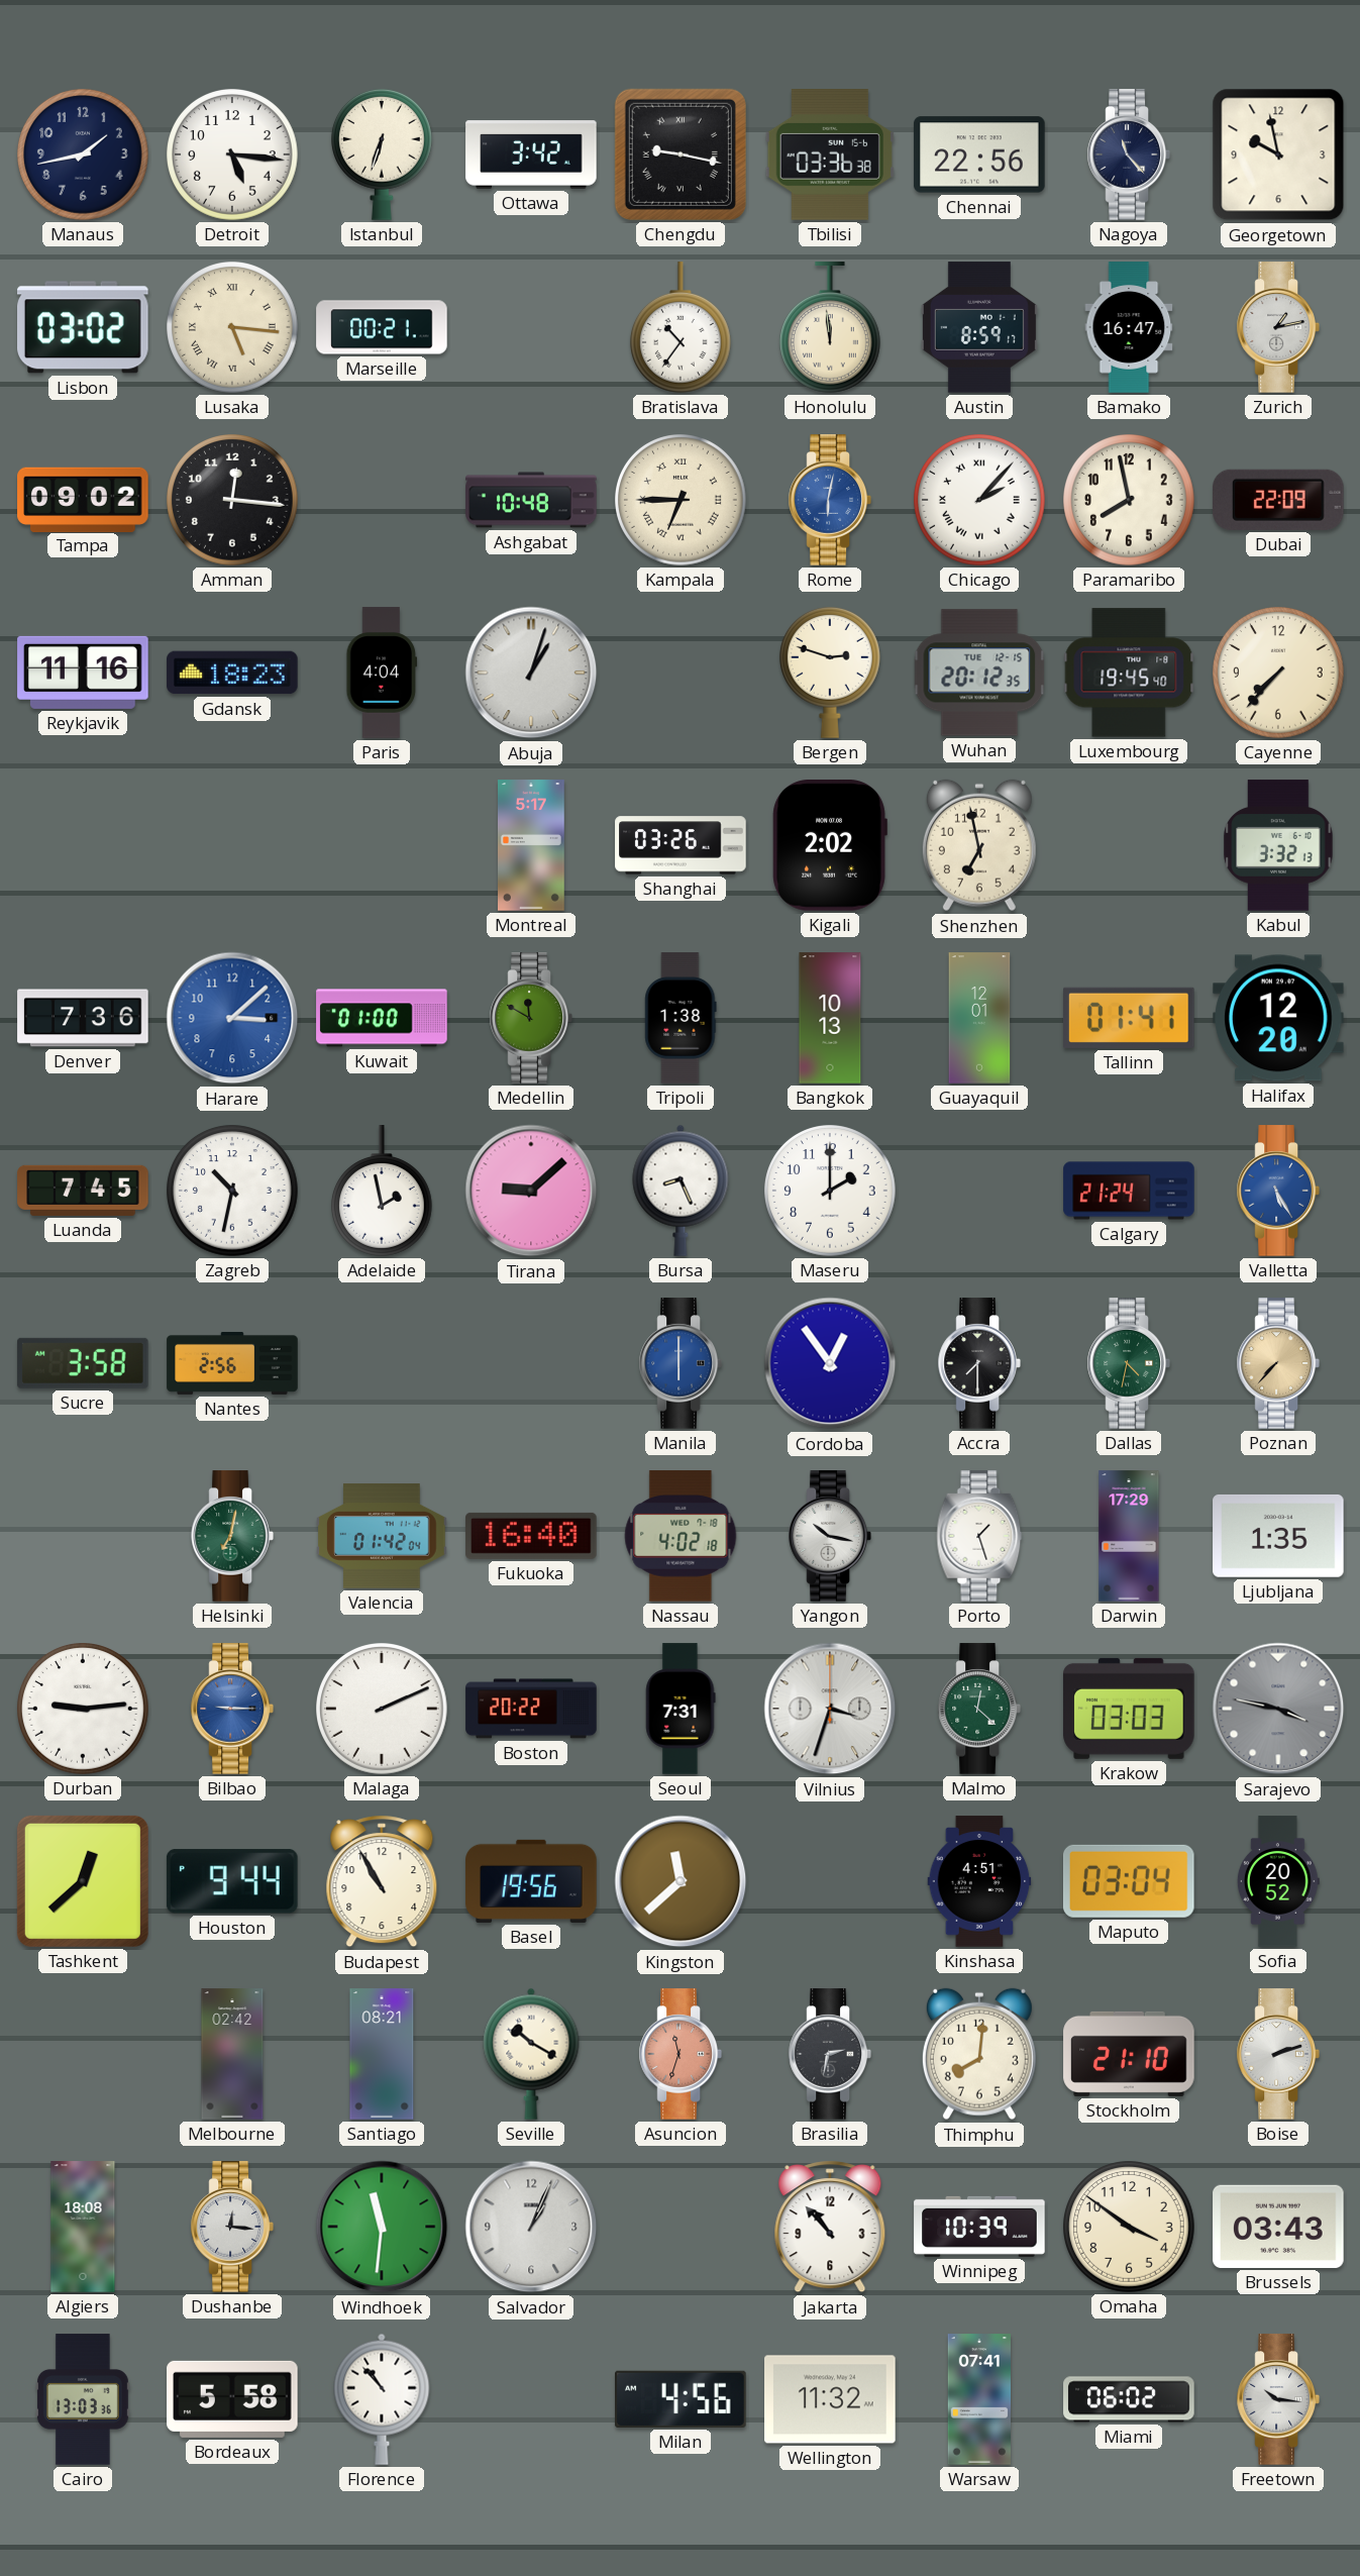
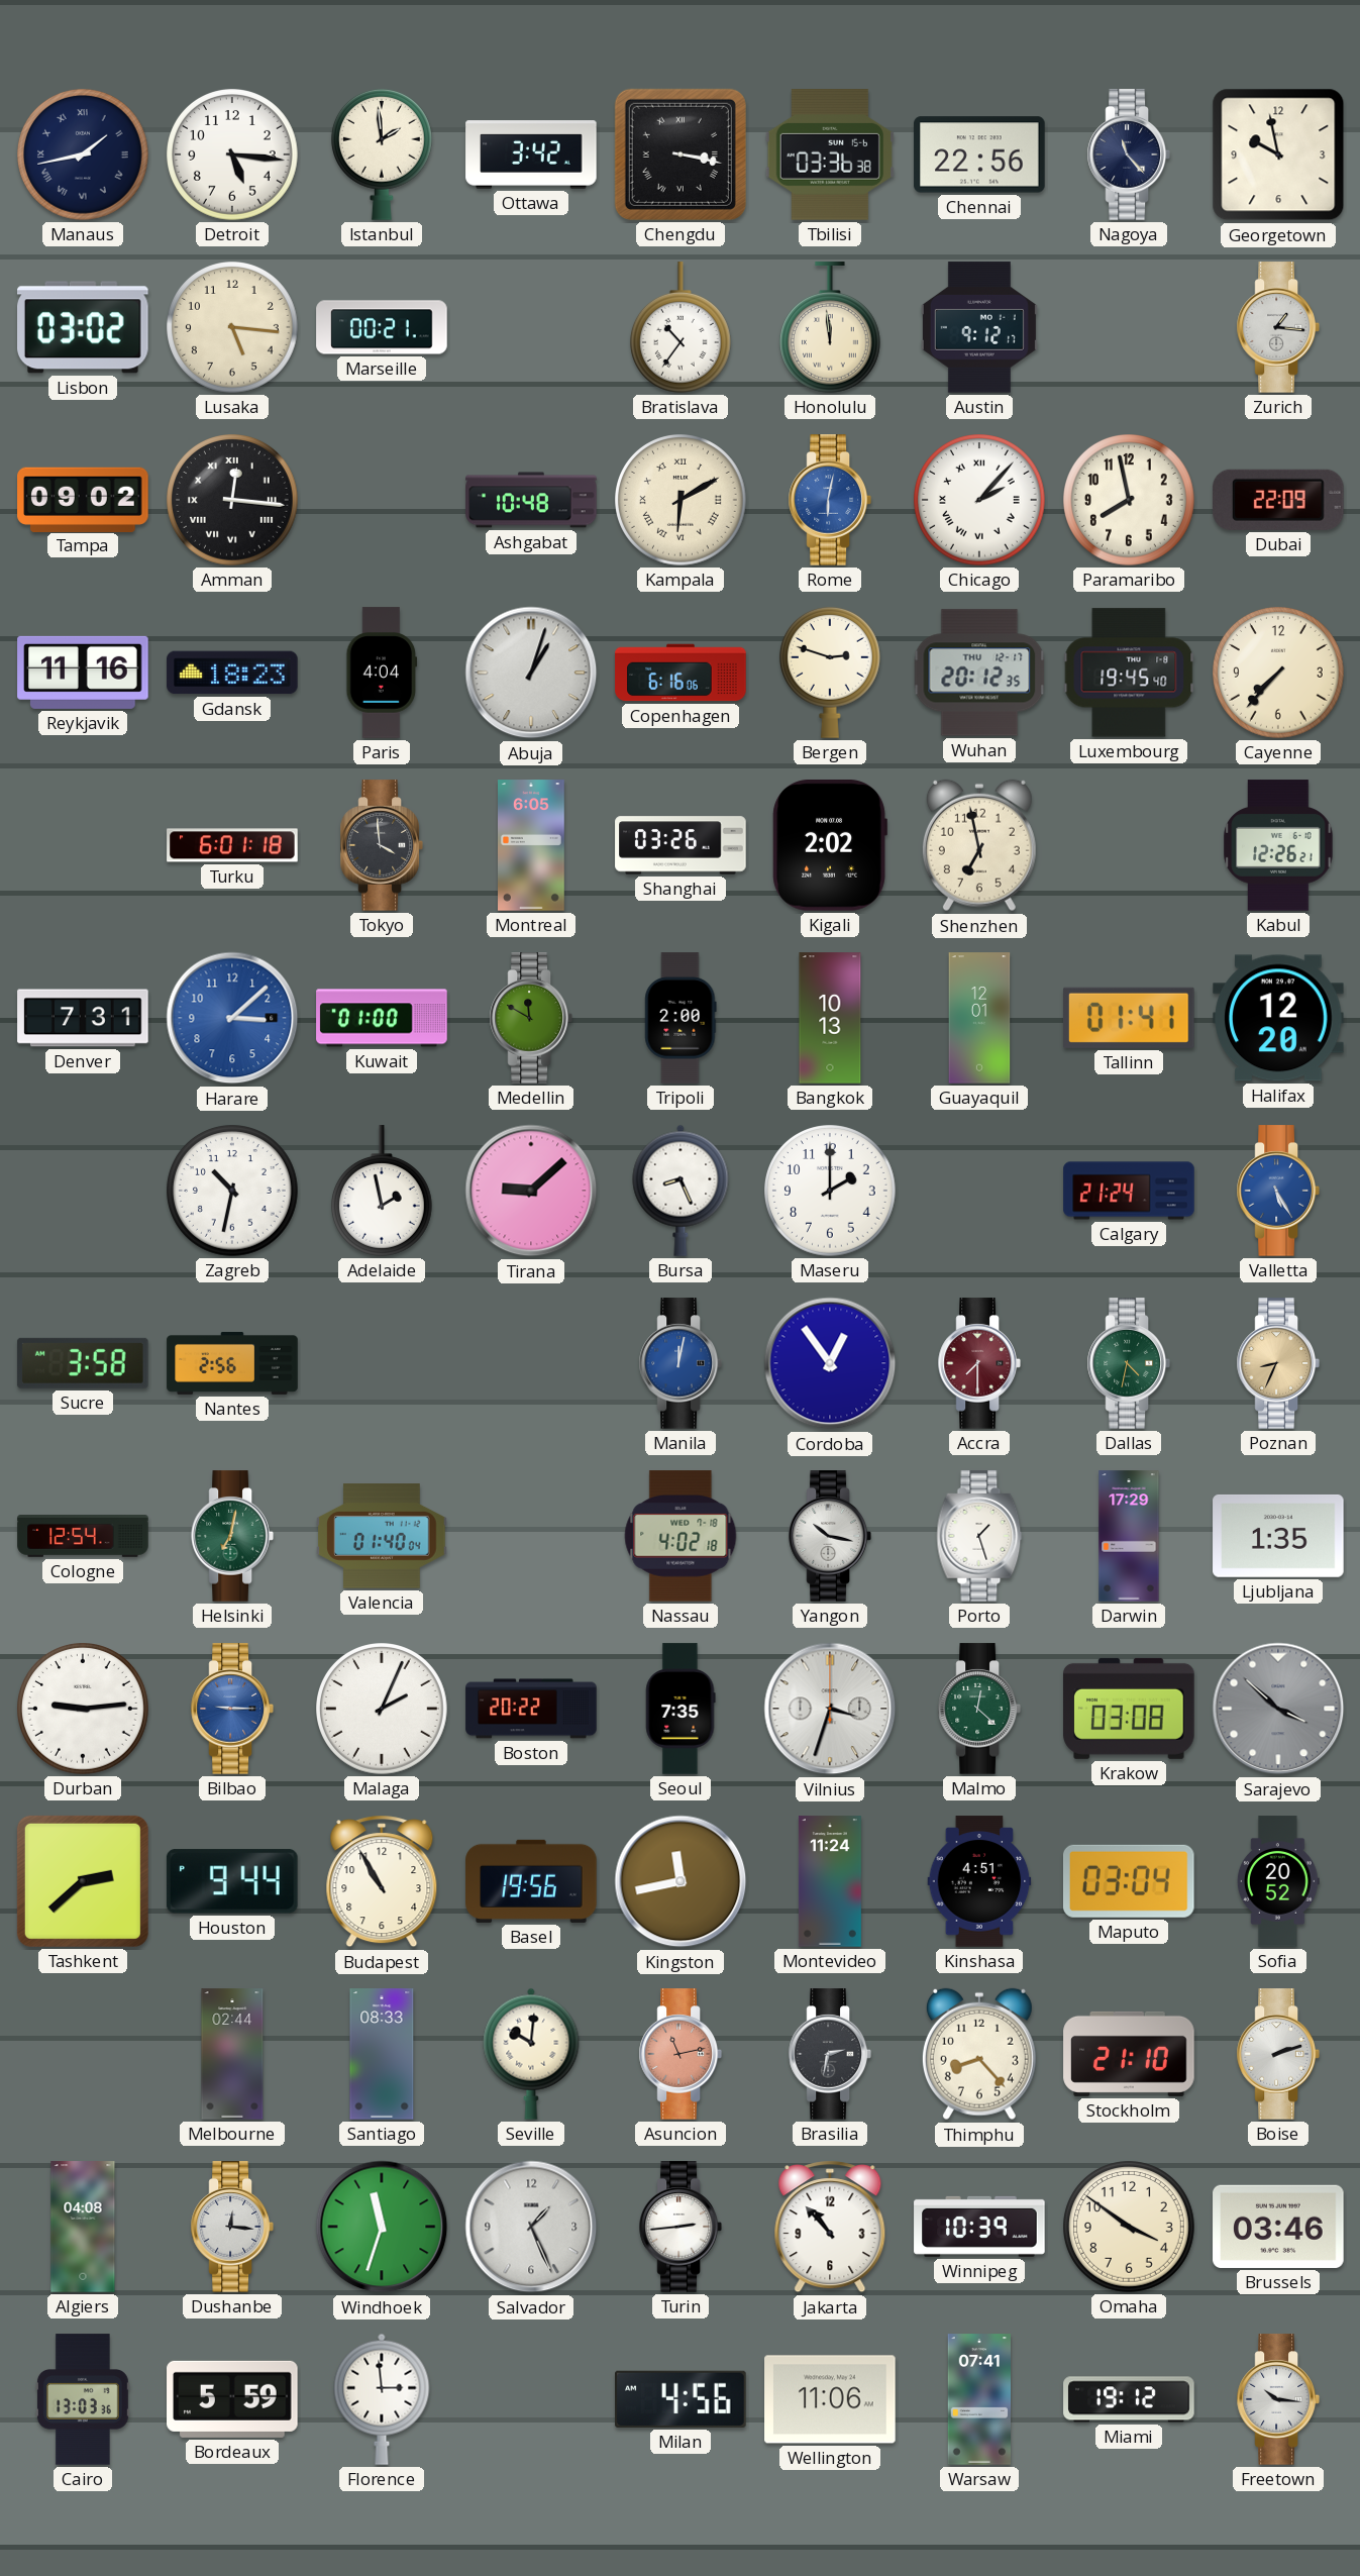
Manaus numerals: Arabic -> Roman
Istanbul: 6:33 -> 1:59
Chengdu: 9:17 -> 3:17
Lusaka numerals: Roman -> Arabic
Austin: 8:59 -> 9:12
Bamako: 16:47 -> none
Zurich: 1:13 -> 1:16
Amman numerals: Arabic -> Roman
Kampala: 6:45 -> 6:10
Copenhagen: none -> 6:16
Wuhan date: TUE 12-15 -> THU 12-17
Turku: none -> 6:01
Tokyo: none -> 3:59
Montreal: 5:17 -> 6:05
Kabul: 3:32 -> 12:26
Denver: 7:36 -> 7:31
Tripoli: 1:38 -> 2:00
Luanda: 7:45 -> none
Manila: 6:00 -> 12:02
Accra dial: black -> burgundy
Poznan: 7:37 -> 8:34
Cologne: none -> 12:54
Valencia: 01:42 -> 01:40
Fukuoka: 16:40 -> none
Malaga: 2:11 -> 2:04
Seoul: 7:31 -> 7:35
Krakow: 03:03 -> 03:08
Sarajevo: 3:47 -> 3:52
Tashkent: 12:38 -> 2:38
Kingston: 11:38 -> 11:43
Montevideo: none -> 11:24
Melbourne: 02:42 -> 02:44
Santiago: 08:21 -> 08:33
Seville: 10:20 -> 10:01
Asuncion: 11:33 -> 11:13
Thimphu: 8:01 -> 8:23
Algiers: 18:08 -> 04:08
Windhoek: 11:31 -> 11:33
Salvador: 1:04 -> 1:26
Turin: none -> 2:44
Brussels: 03:43 -> 03:46
Bordeaux: 5:58 -> 5:59
Florence: 10:53 -> 2:59
Wellington: 11:32 -> 11:06
Miami: 06:02 -> 19:12
